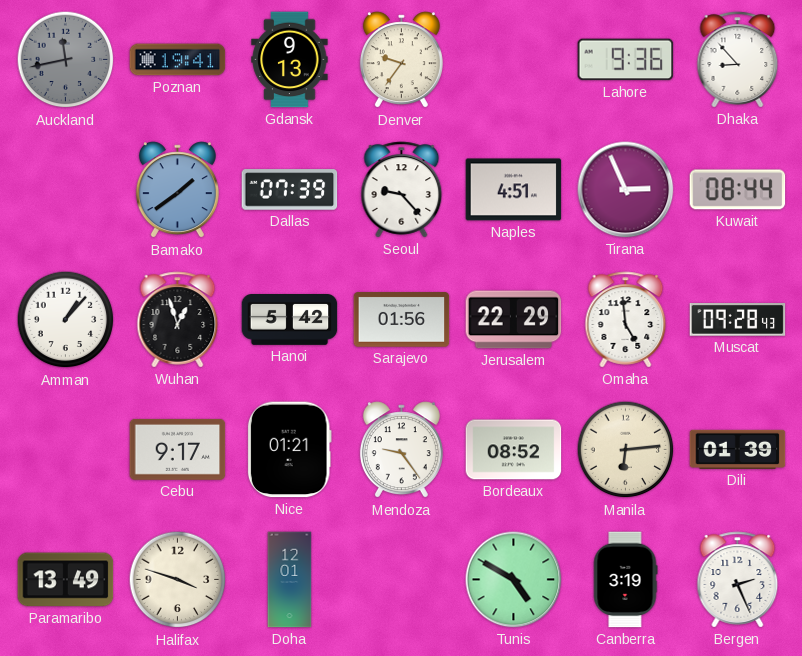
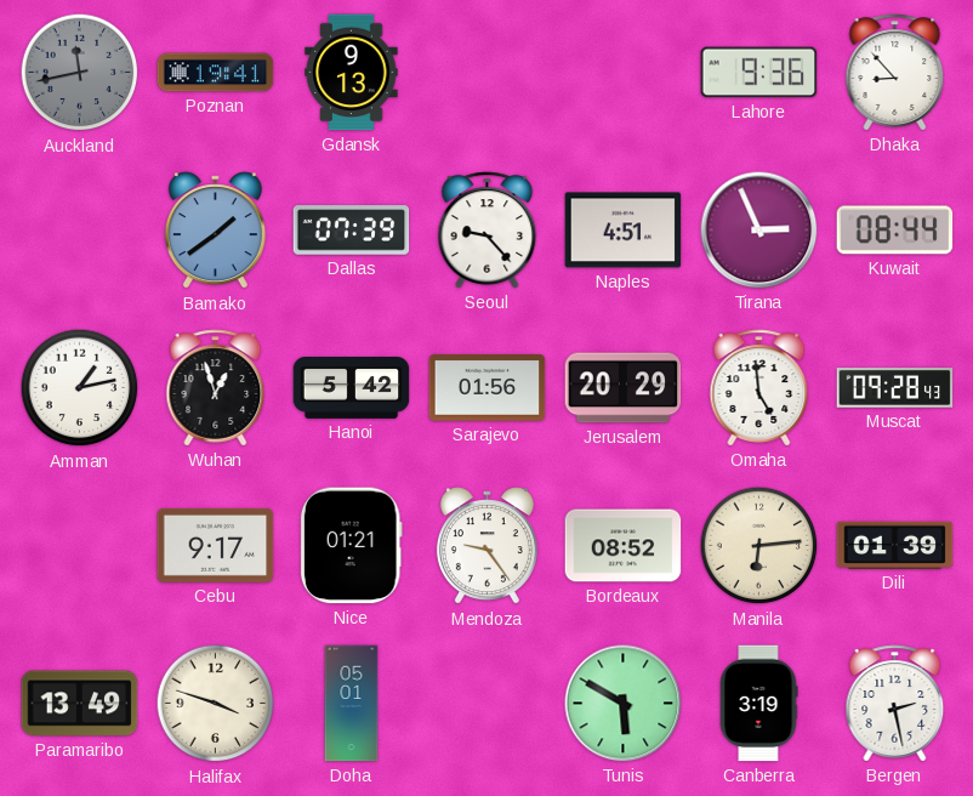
Denver: 9:36 -> none
Amman: 1:07 -> 1:13
Jerusalem: 22:29 -> 20:29
Doha: 12:01 -> 05:01
Tunis: 4:50 -> 5:50
Bergen: 2:26 -> 2:28
